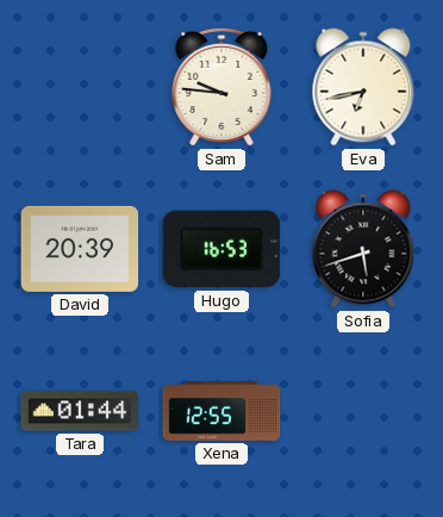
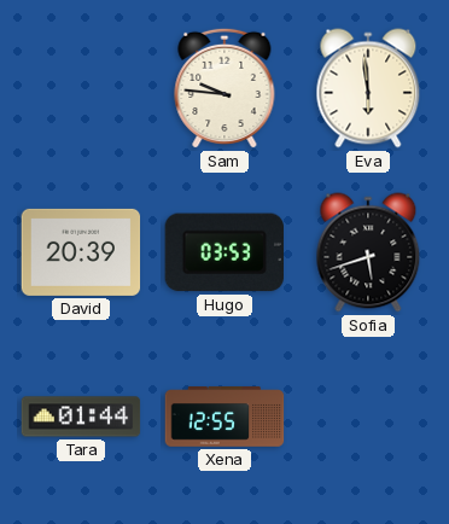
Eva: 6:43 -> 5:59
Hugo: 16:53 -> 03:53
